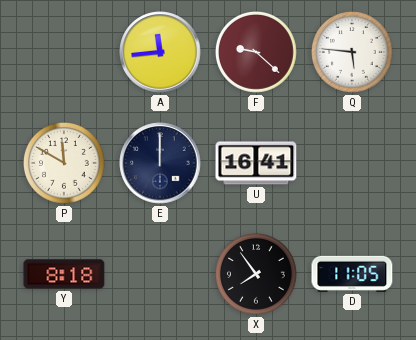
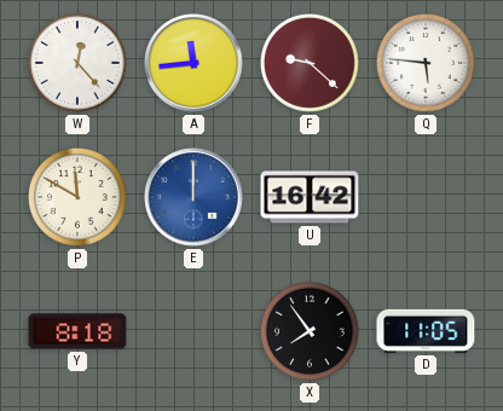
W: none -> 12:23
E dial: navy -> blue
U: 16:41 -> 16:42
